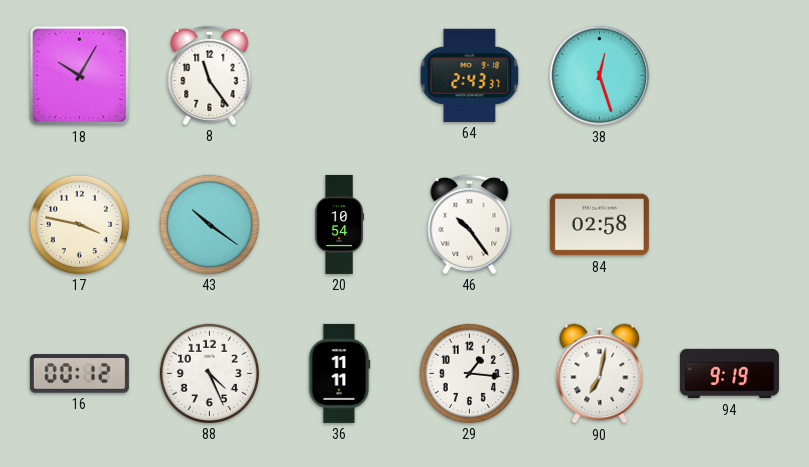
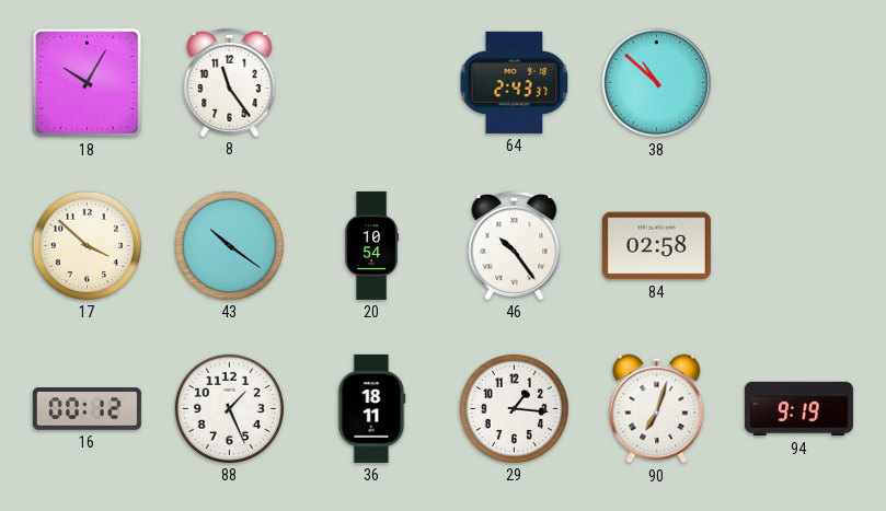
38: 12:27 -> 10:52
17: 3:47 -> 3:52
88: 4:26 -> 1:26
36: 11:11 -> 18:11
90: 7:02 -> 7:03
